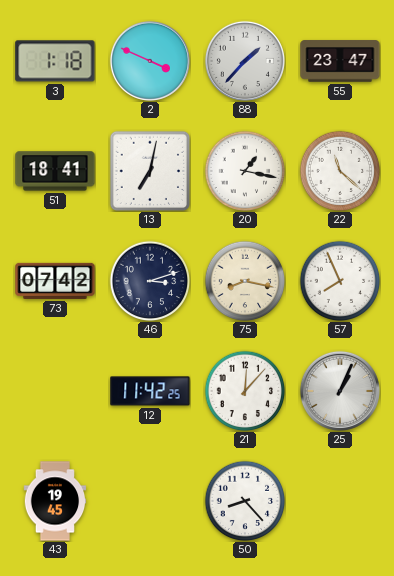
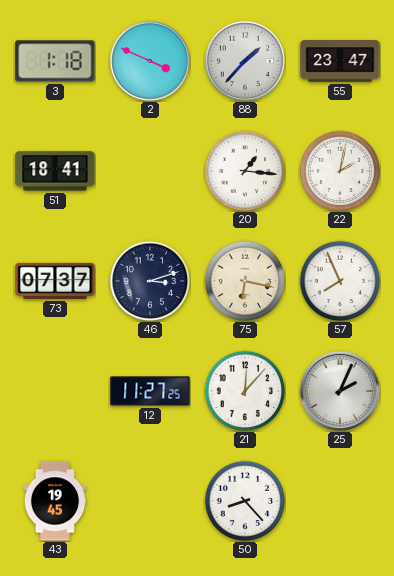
13: 7:02 -> none
20: 1:17 -> 1:16
22: 11:22 -> 2:02
73: 07:42 -> 07:37
75: 8:17 -> 6:17
12: 11:42 -> 11:27
25: 1:04 -> 2:04
